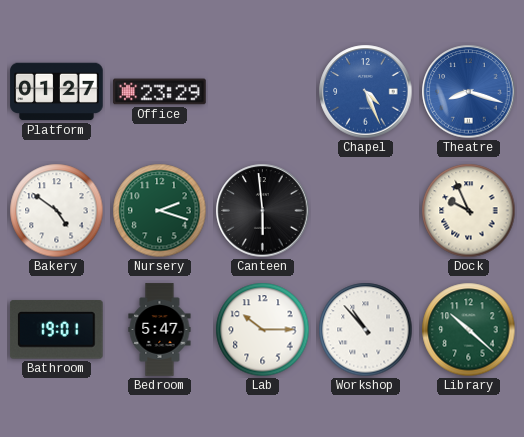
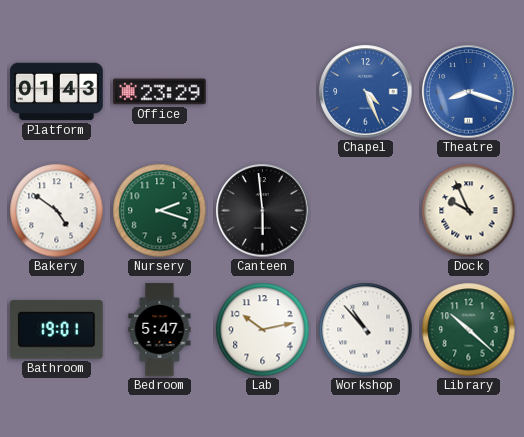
Platform: 01:27 -> 01:43
Lab: 10:15 -> 10:13
